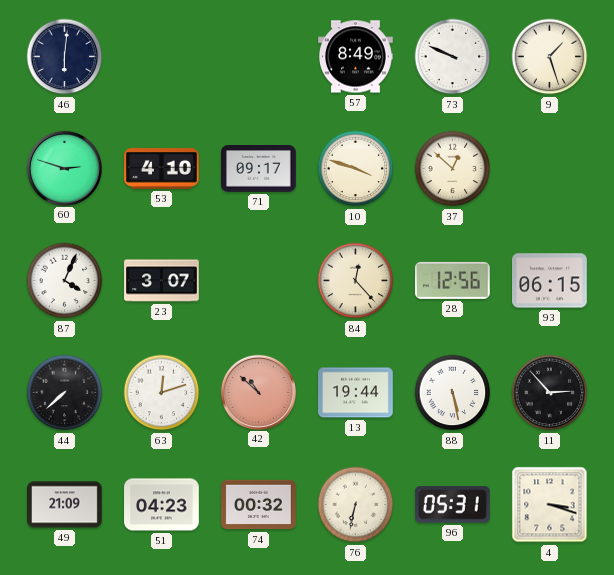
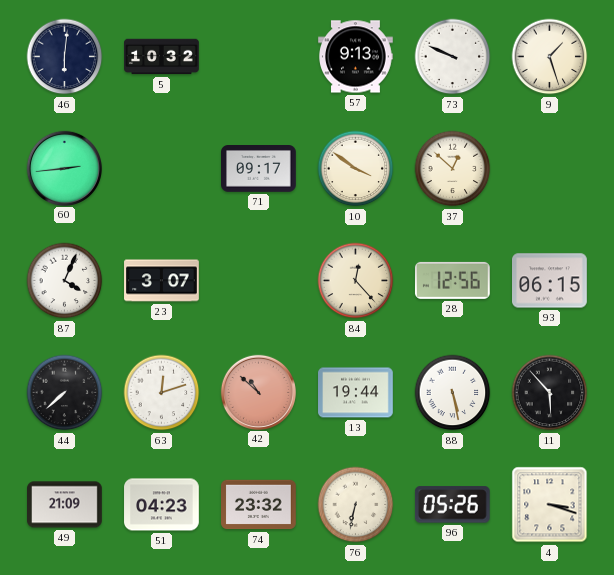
5: none -> 10:32
57: 8:49 -> 9:13
60: 2:48 -> 2:44
53: 4:10 -> none
10: 3:48 -> 3:51
11: 2:53 -> 5:53
74: 00:32 -> 23:32
96: 05:31 -> 05:26
